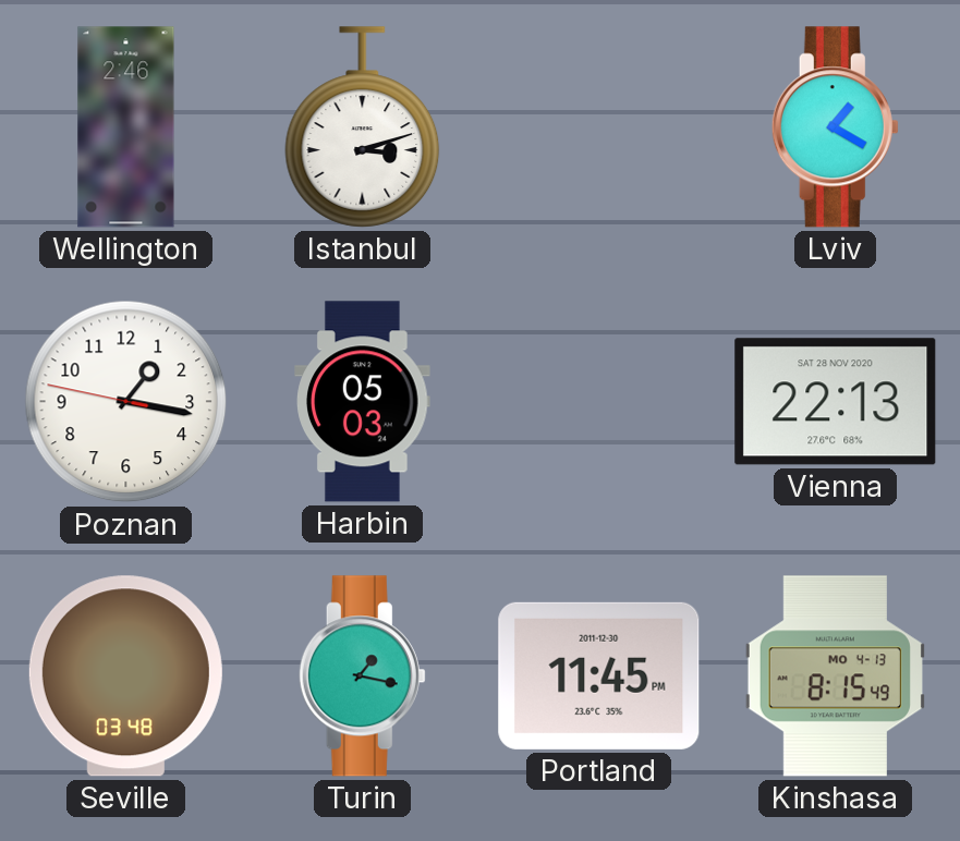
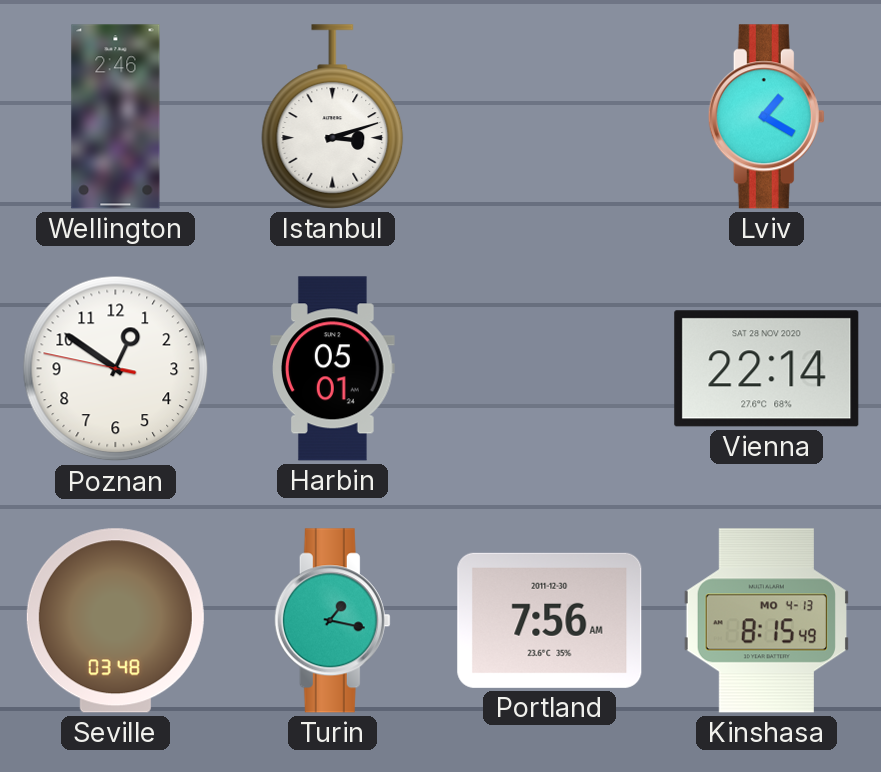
Poznan: 1:16 -> 12:50
Harbin: 05:03 -> 05:01
Vienna: 22:13 -> 22:14
Portland: 11:45 -> 7:56
